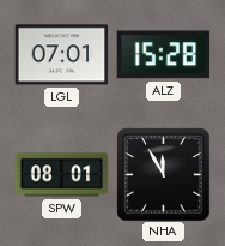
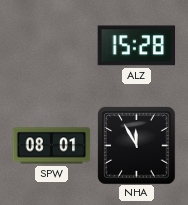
LGL: 07:01 -> none
